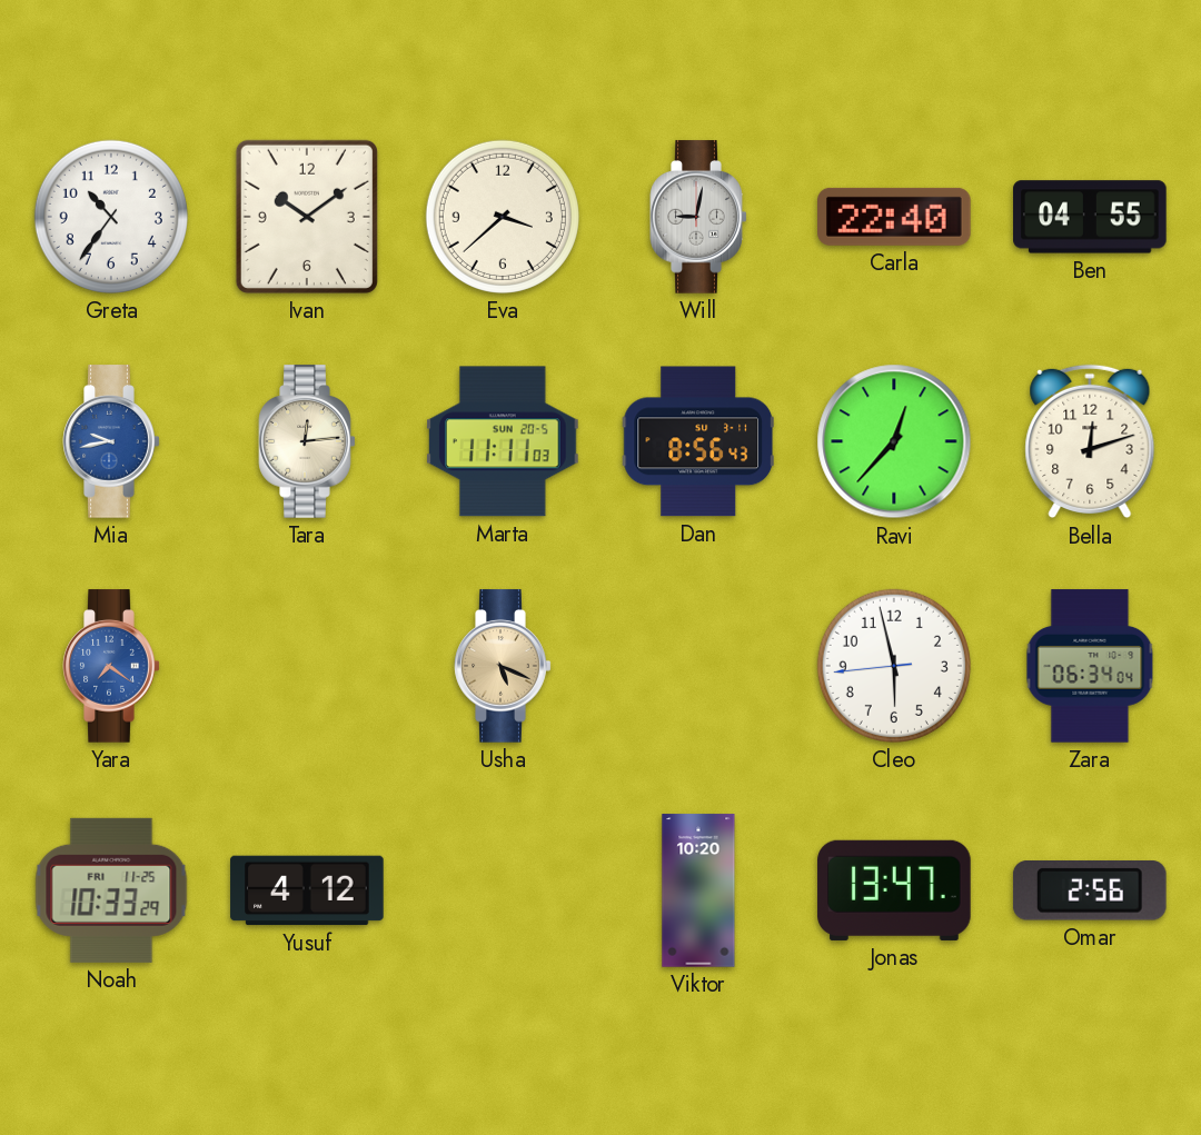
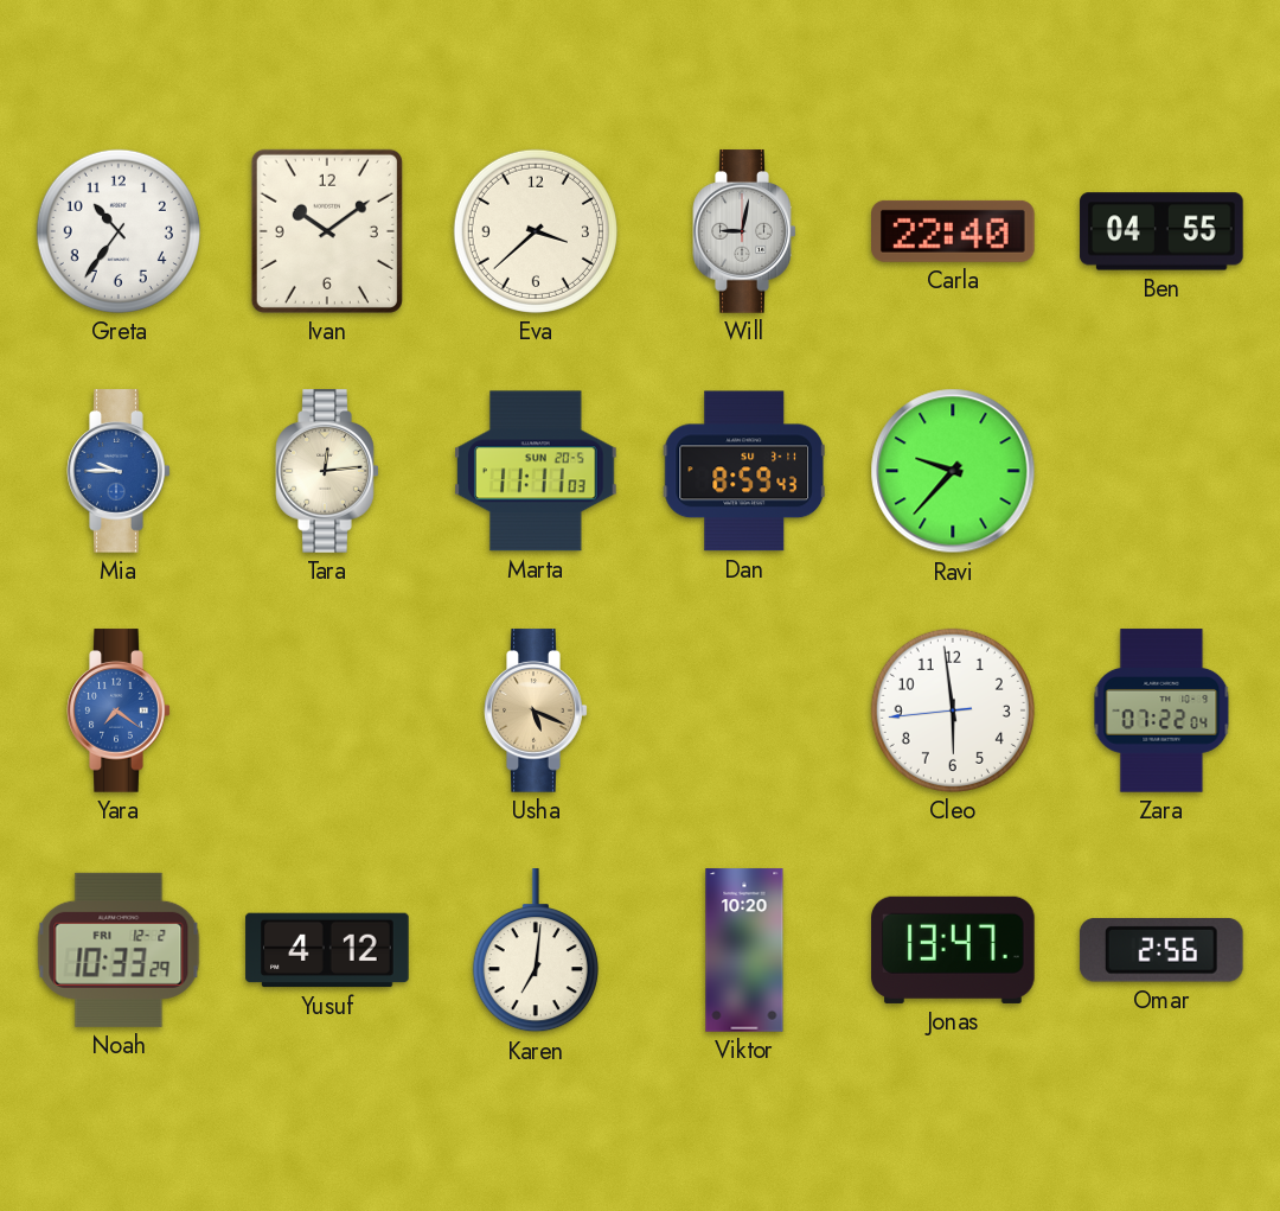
Mia: 9:43 -> 9:45
Dan: 8:56 -> 8:59
Ravi: 12:37 -> 9:37
Bella: 12:12 -> none
Cleo: 5:57 -> 5:58
Zara: 06:34 -> 07:22
Noah date: FRI 11-25 -> FRI 12-2
Karen: none -> 7:01
